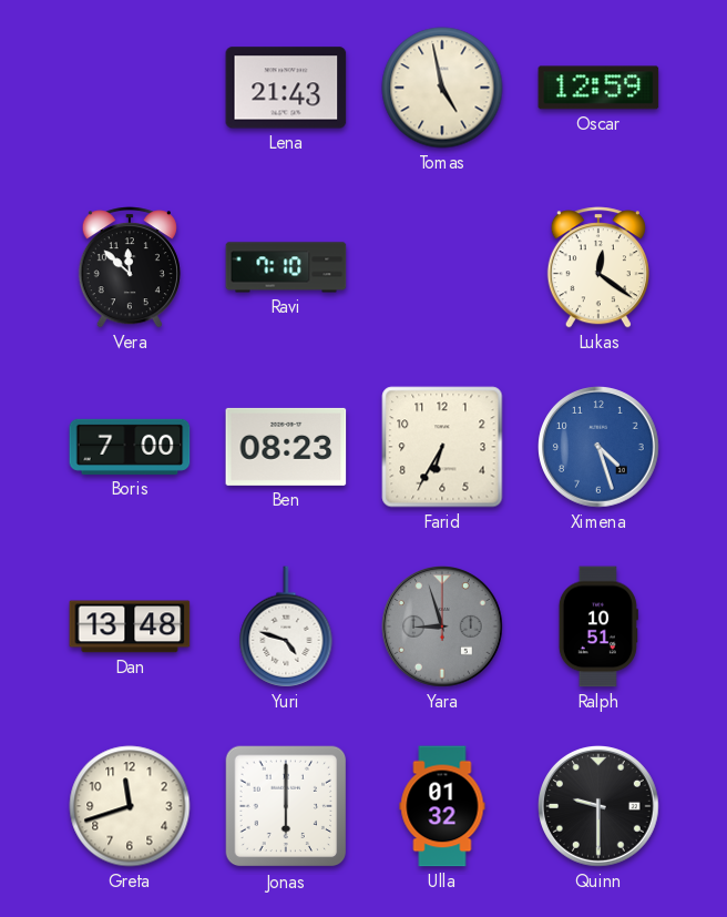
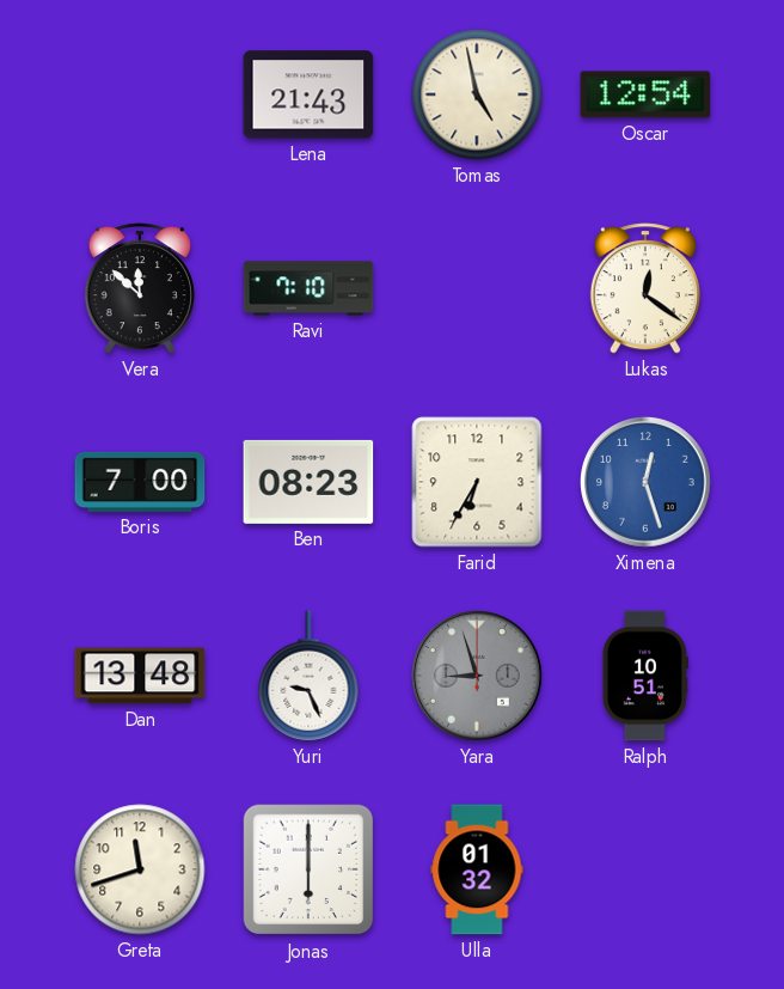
Oscar: 12:59 -> 12:54
Ximena: 4:27 -> 12:27
Yuri: 4:48 -> 9:26
Quinn: 9:30 -> none
